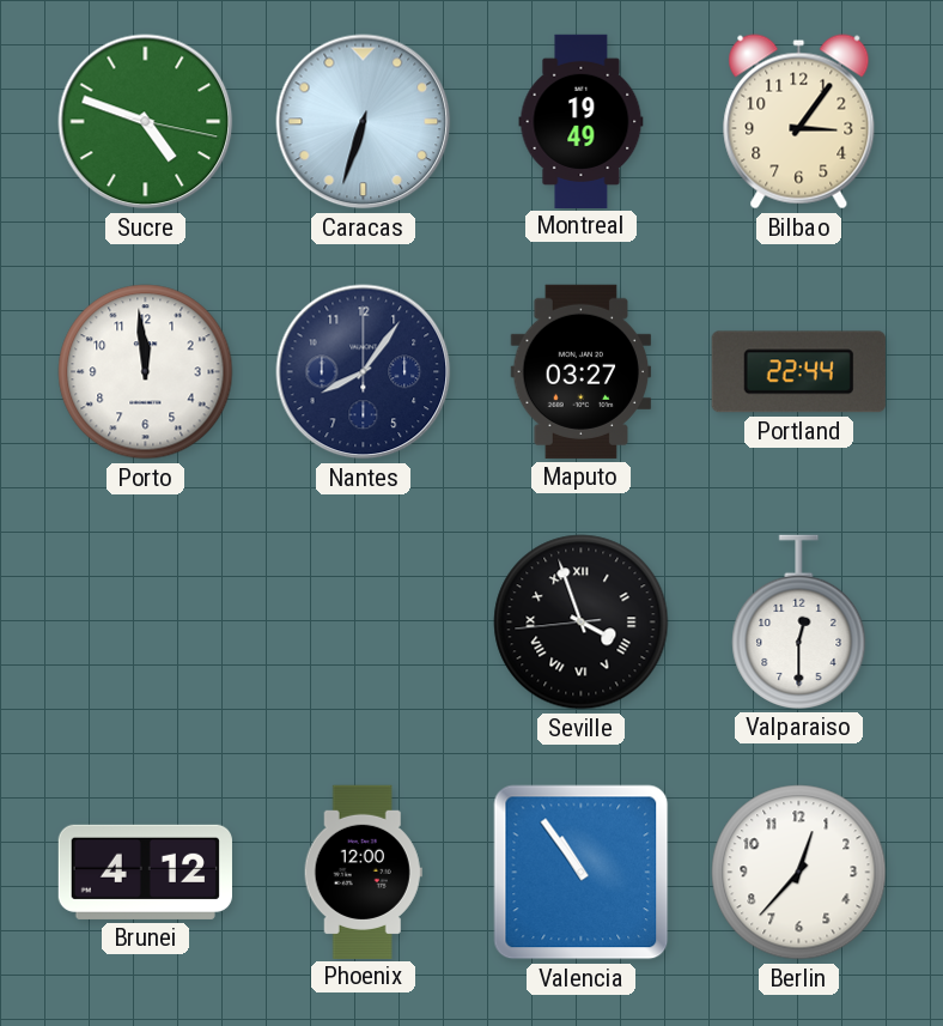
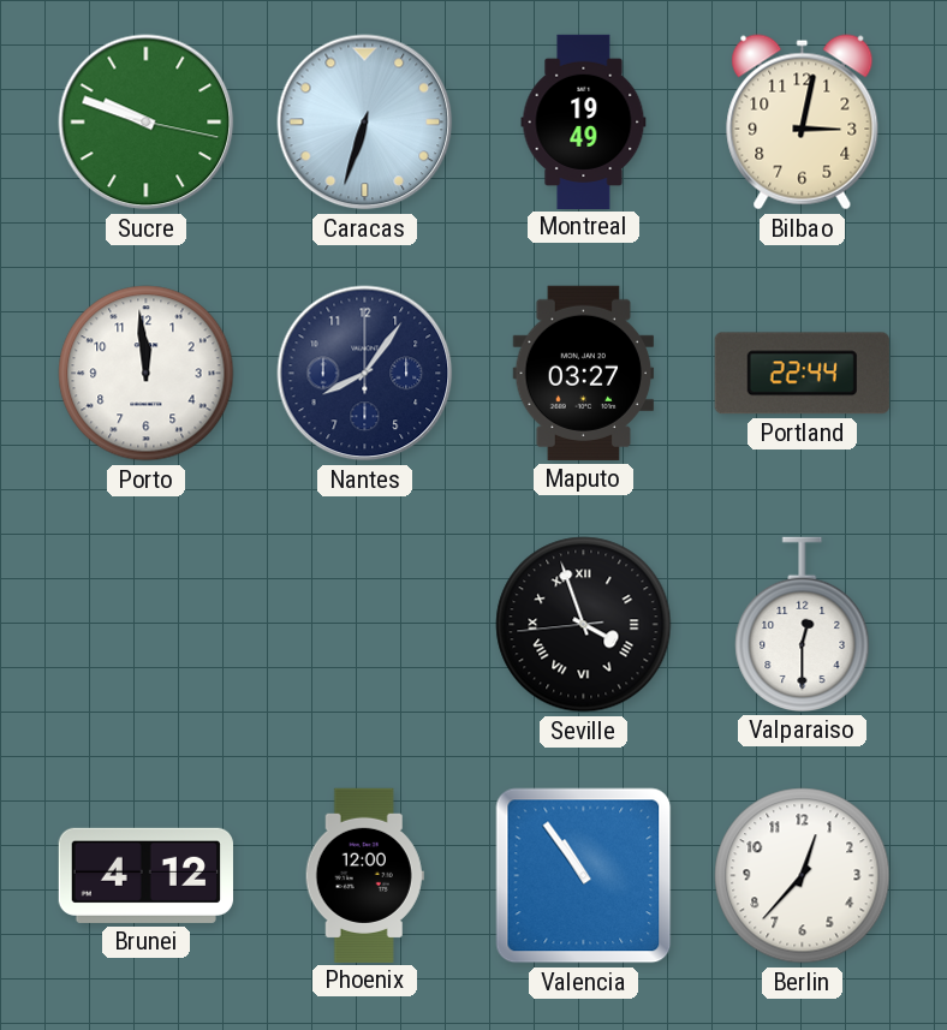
Sucre: 4:48 -> 9:48
Bilbao: 3:06 -> 3:02
